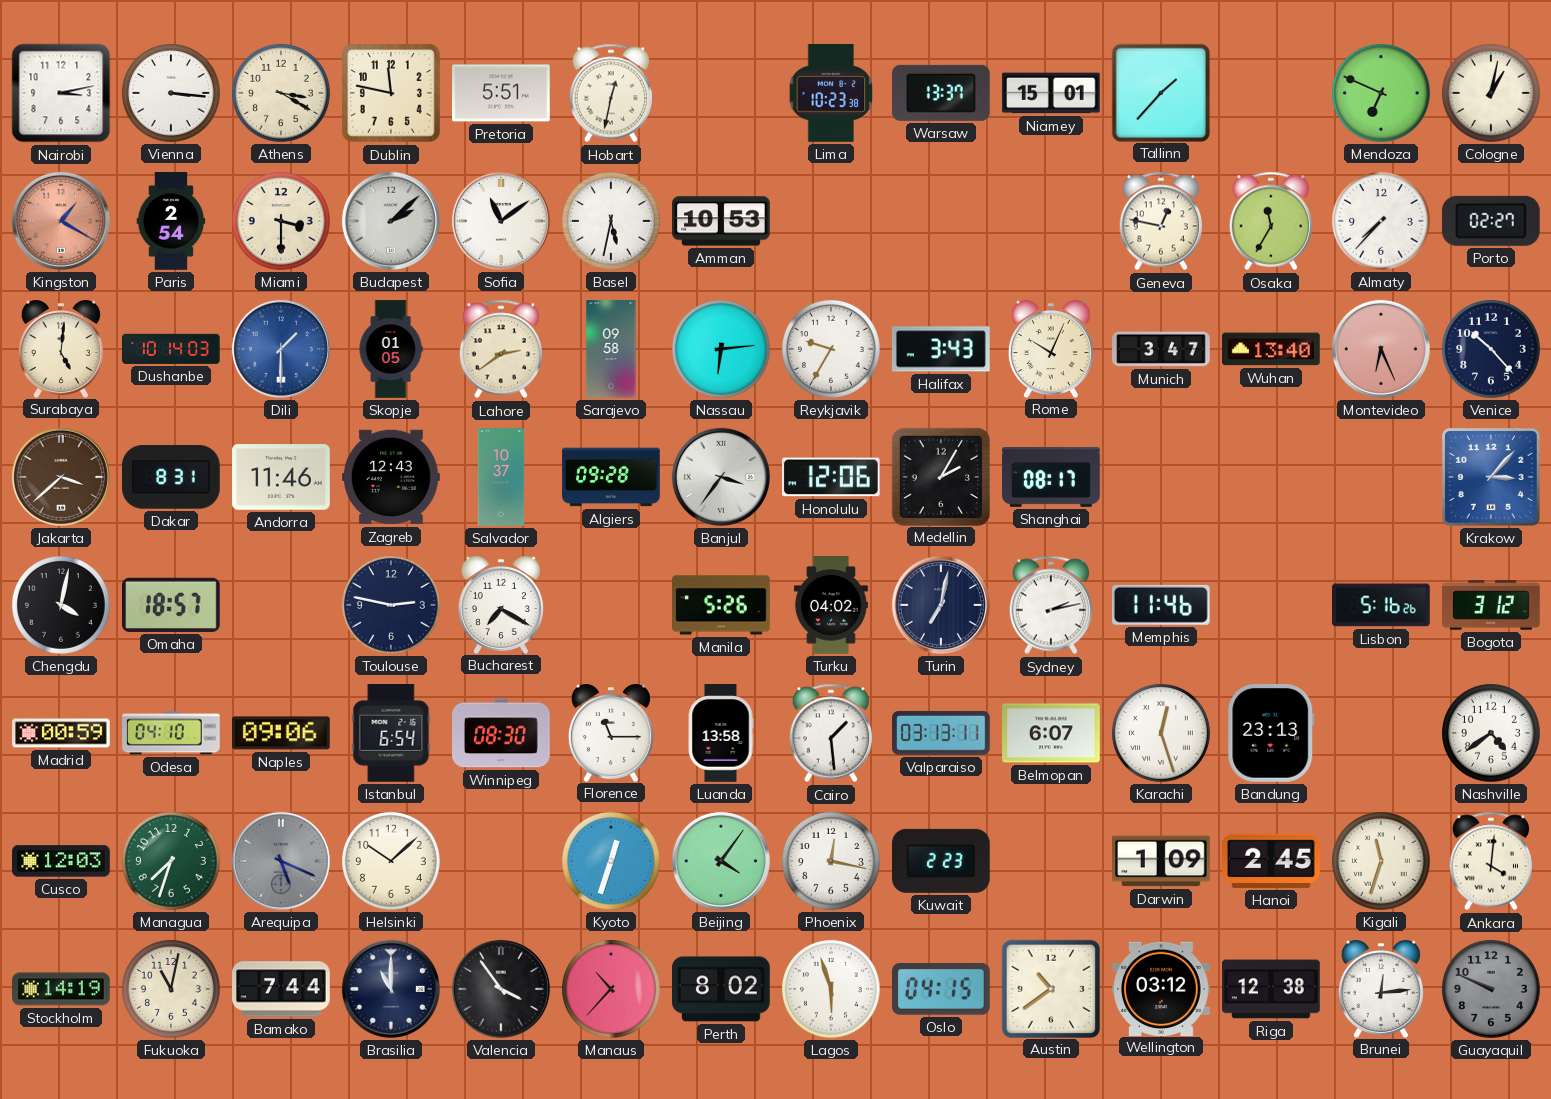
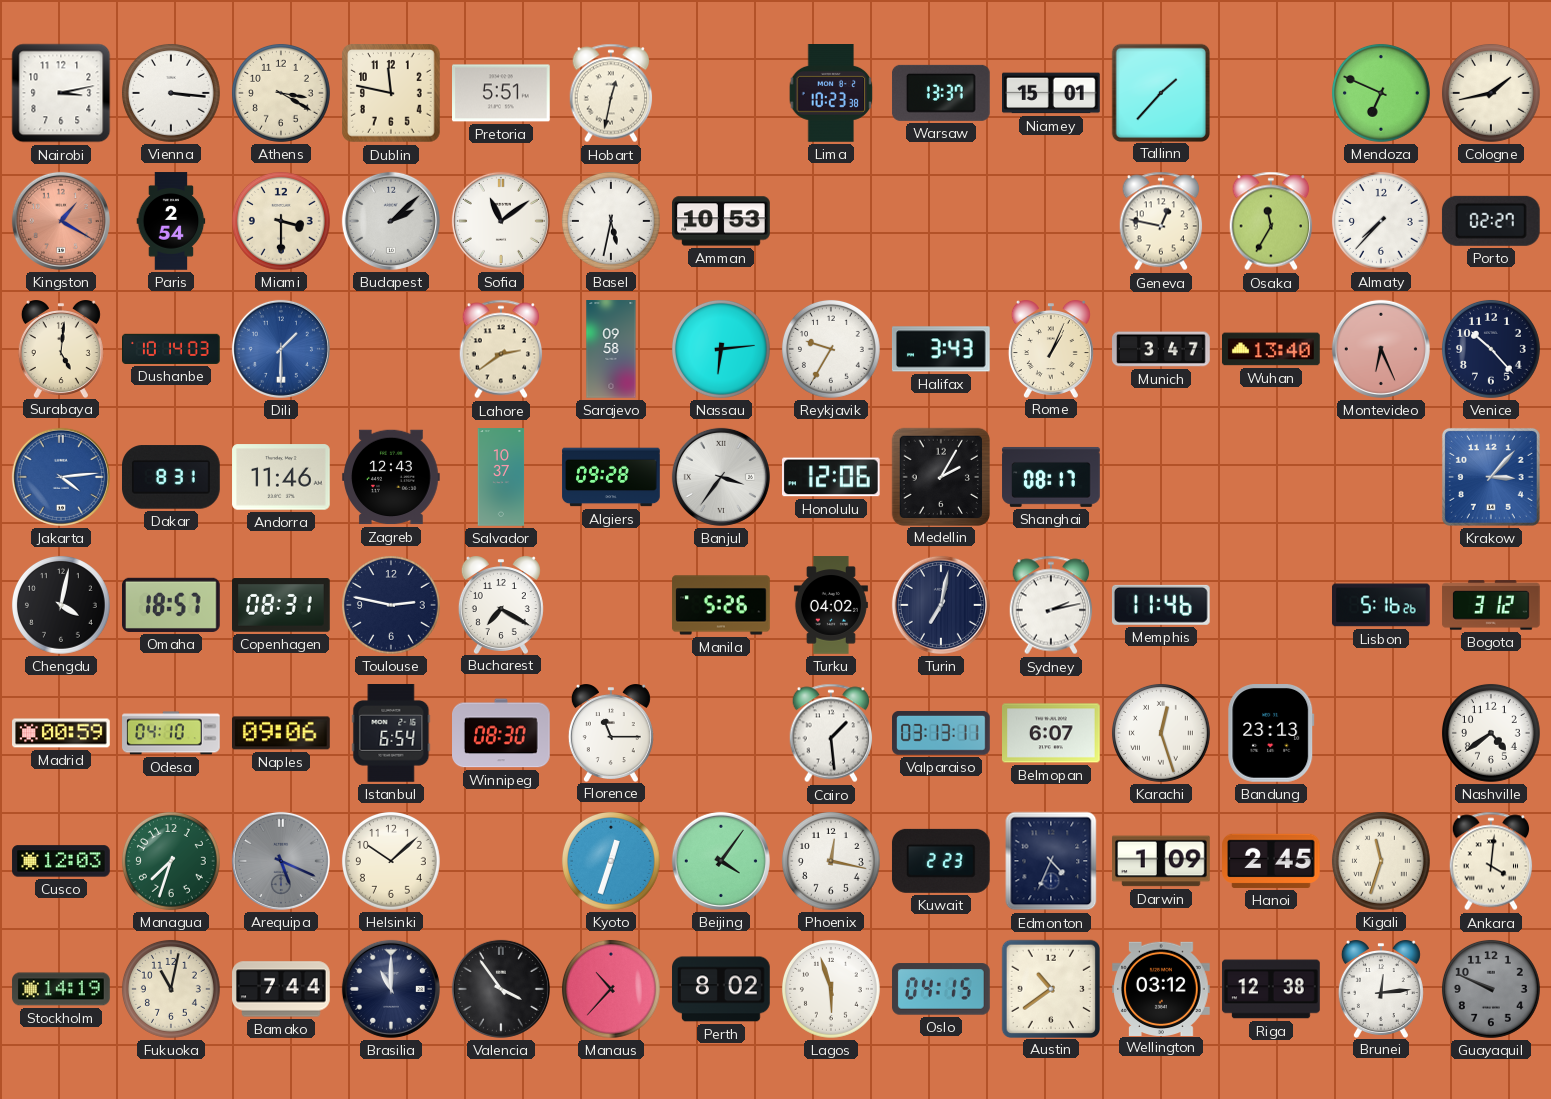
Cologne: 1:02 -> 1:43
Skopje: 01:05 -> none
Rome: 10:04 -> 1:04
Jakarta: 3:38 -> 4:14
Jakarta dial: brown -> blue
Copenhagen: none -> 08:31
Luanda: 13:58 -> none
Edmonton: none -> 4:34
